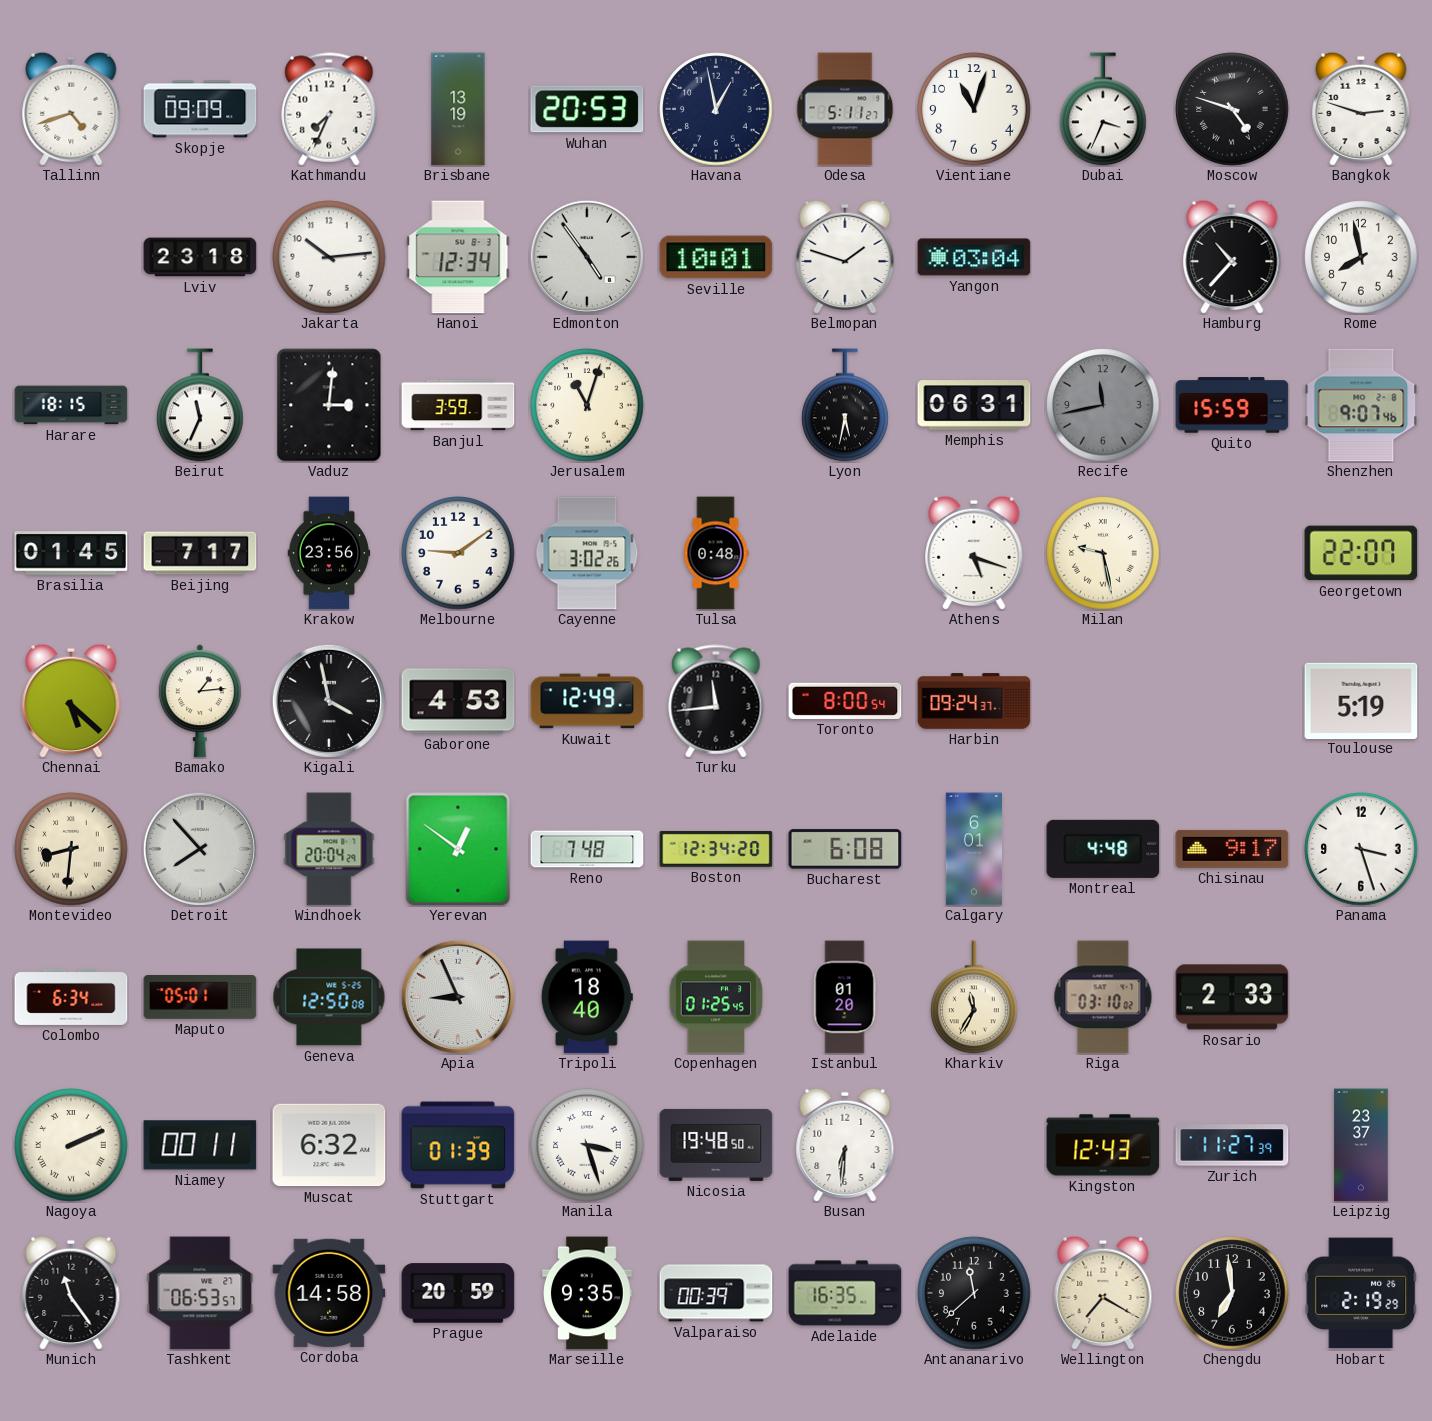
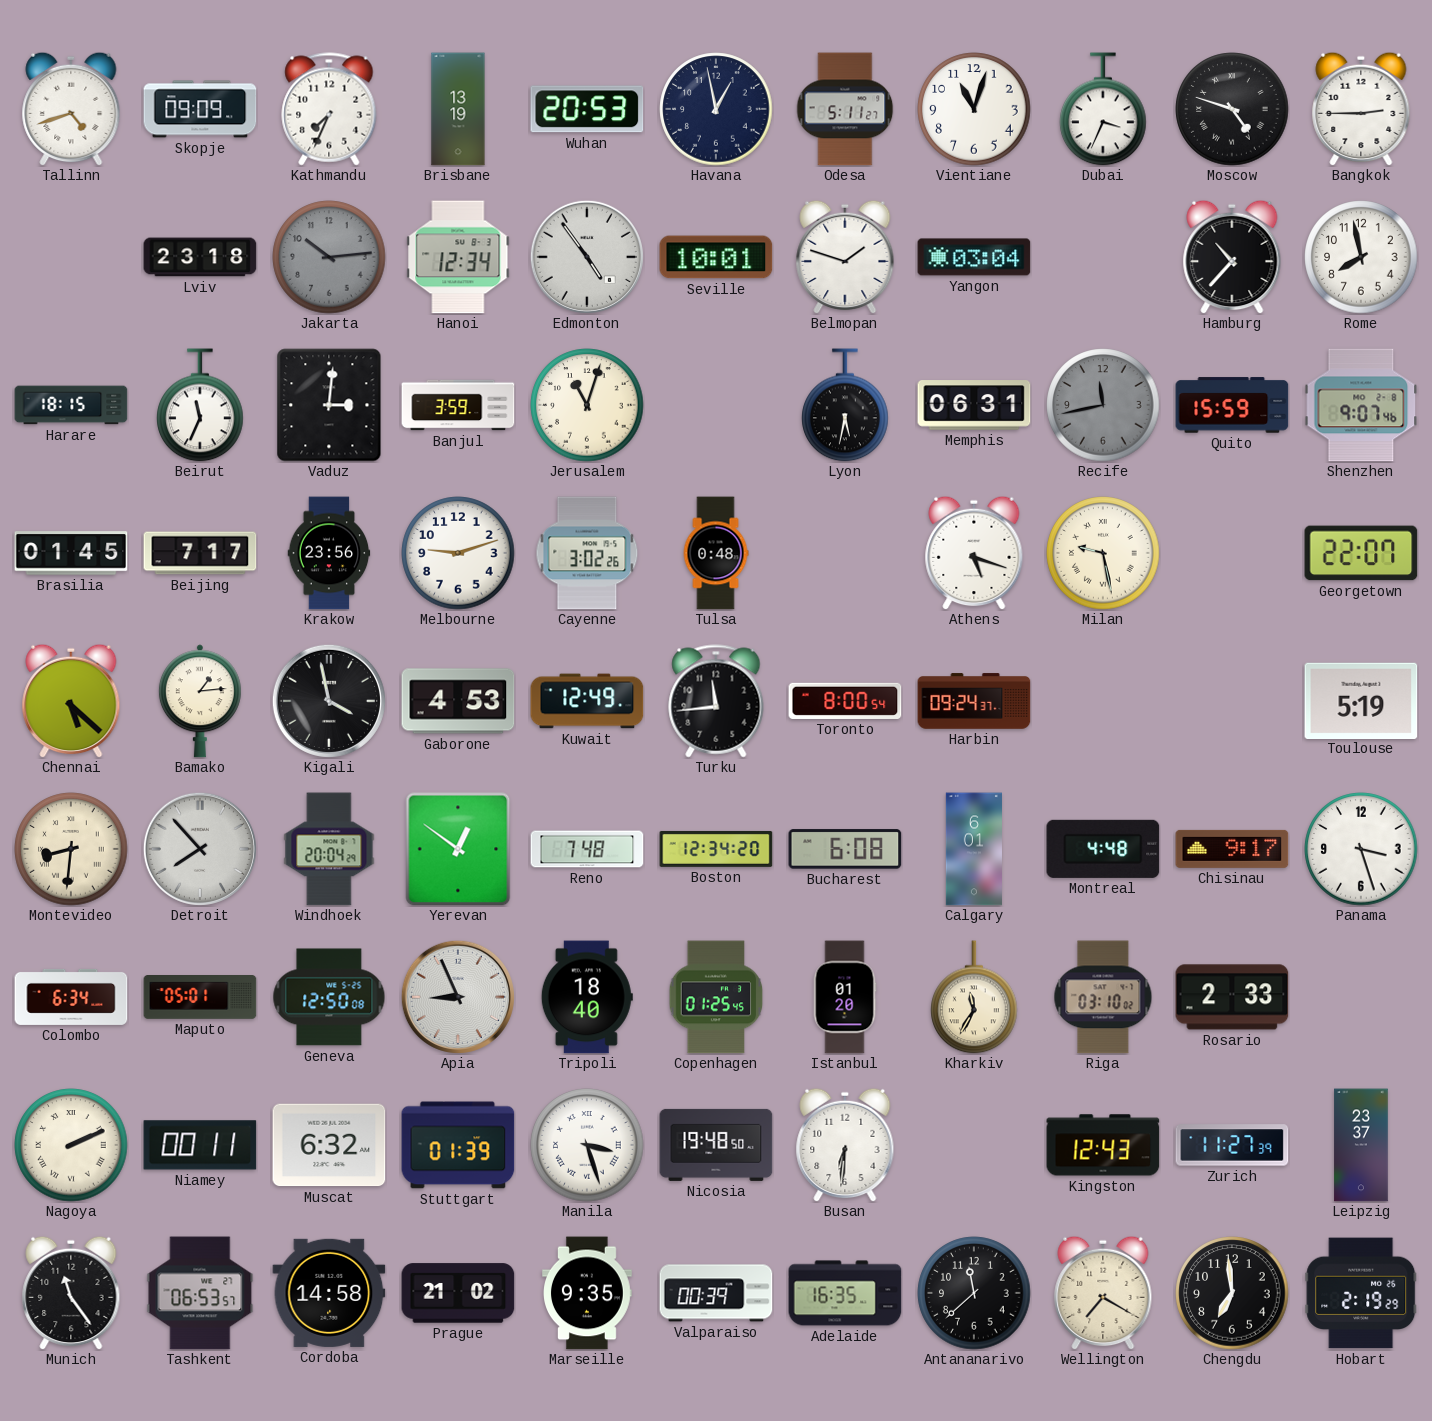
Bangkok: 2:48 -> 2:45
Jakarta dial: white -> grey
Melbourne: 9:09 -> 9:12
Prague: 20:59 -> 21:02
